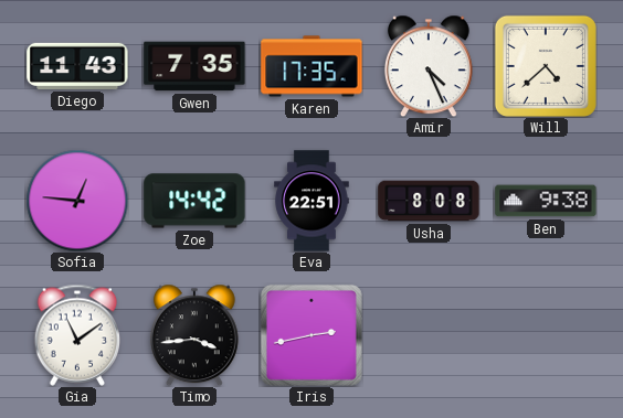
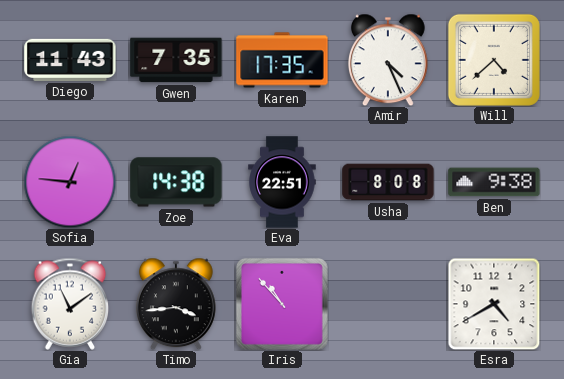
Zoe: 14:42 -> 14:38
Iris: 2:43 -> 10:53
Esra: none -> 4:40
